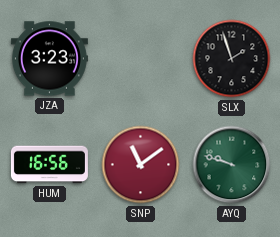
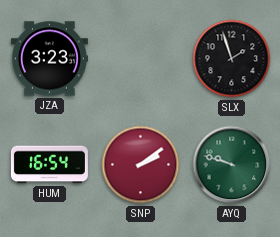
HUM: 16:56 -> 16:54
SNP: 11:09 -> 2:09
